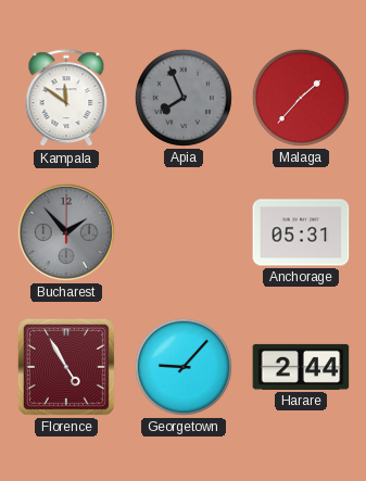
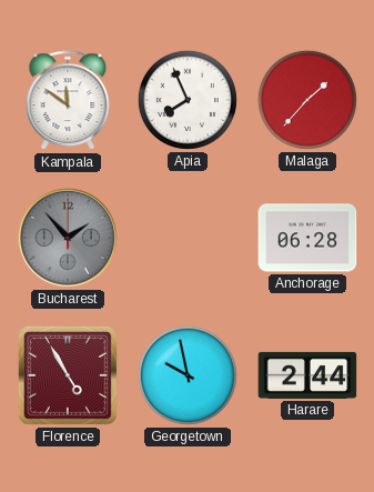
Apia dial: grey -> white
Anchorage: 05:31 -> 06:28
Georgetown: 9:07 -> 9:58
